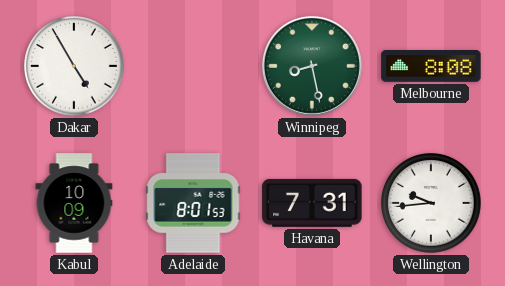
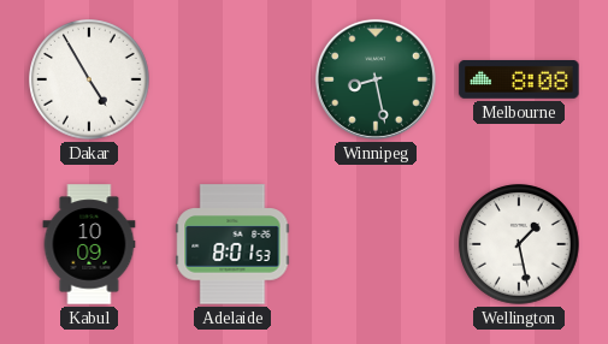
Havana: 7:31 -> none
Wellington: 9:44 -> 1:28
